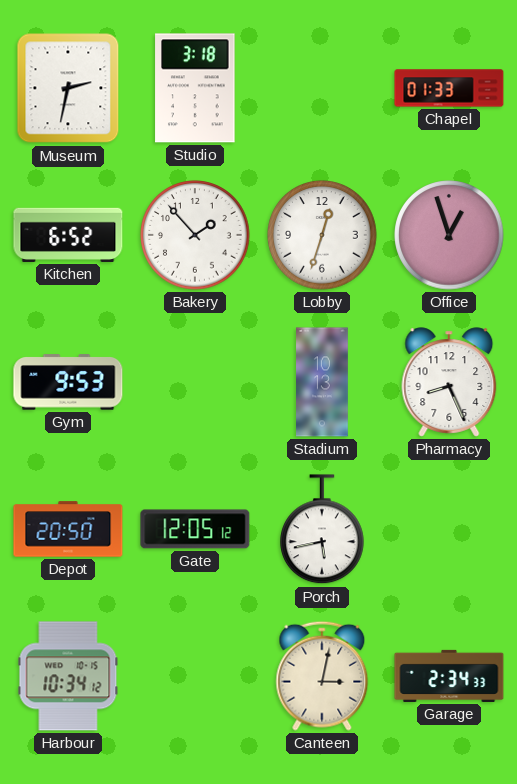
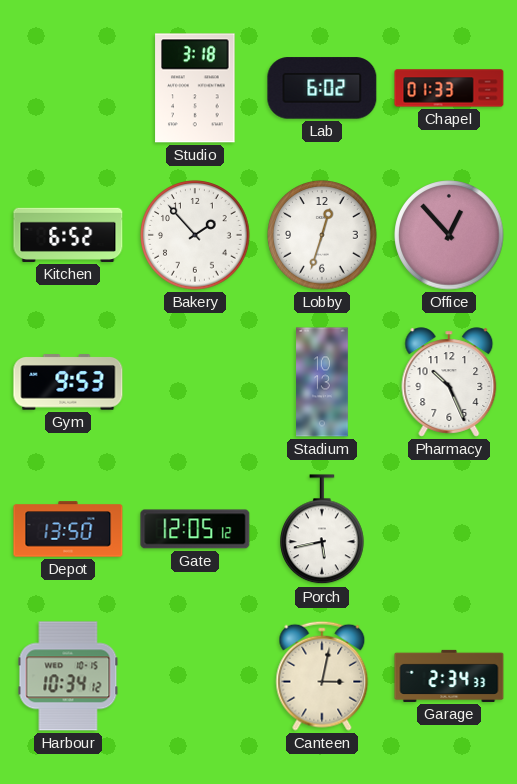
Museum: 2:32 -> none
Lab: none -> 6:02
Office: 12:57 -> 12:53
Pharmacy: 8:26 -> 10:26
Depot: 20:50 -> 13:50
